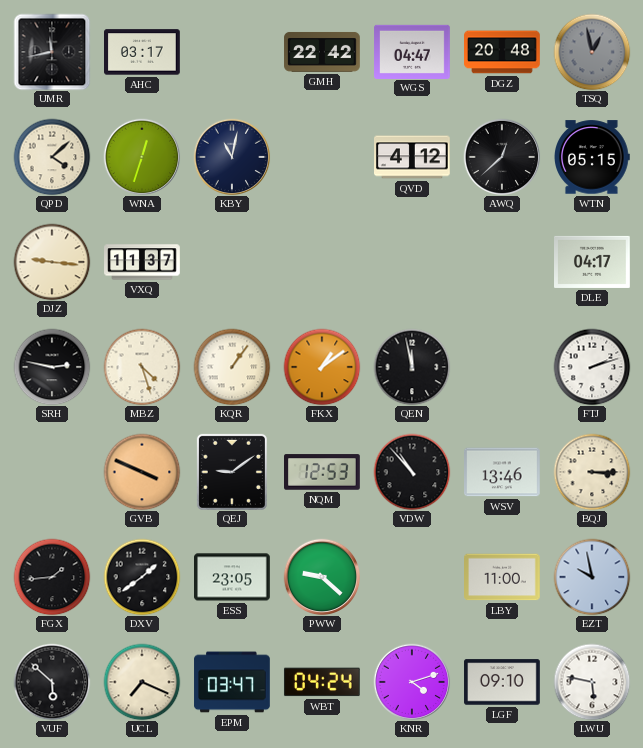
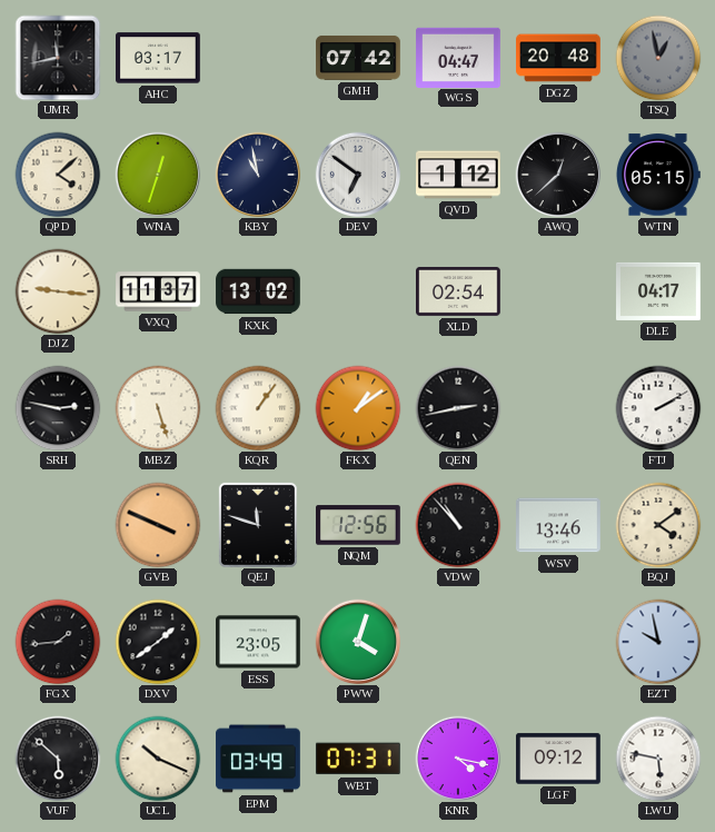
GMH: 22:42 -> 07:42
KBY: 11:02 -> 10:58
DEV: none -> 6:51
QVD: 4:12 -> 1:12
KXK: none -> 13:02
XLD: none -> 02:54
MBZ: 4:27 -> 5:27
QEN: 11:58 -> 2:43
FTJ: 2:12 -> 2:10
QEJ: 9:09 -> 11:48
NQM: 12:53 -> 12:56
BQJ: 3:15 -> 4:09
PWW: 9:22 -> 4:03
LBY: 11:00 -> none
UCL: 7:19 -> 10:19
EPM: 03:47 -> 03:49
WBT: 04:24 -> 07:31
KNR: 4:12 -> 4:17
LGF: 09:10 -> 09:12
